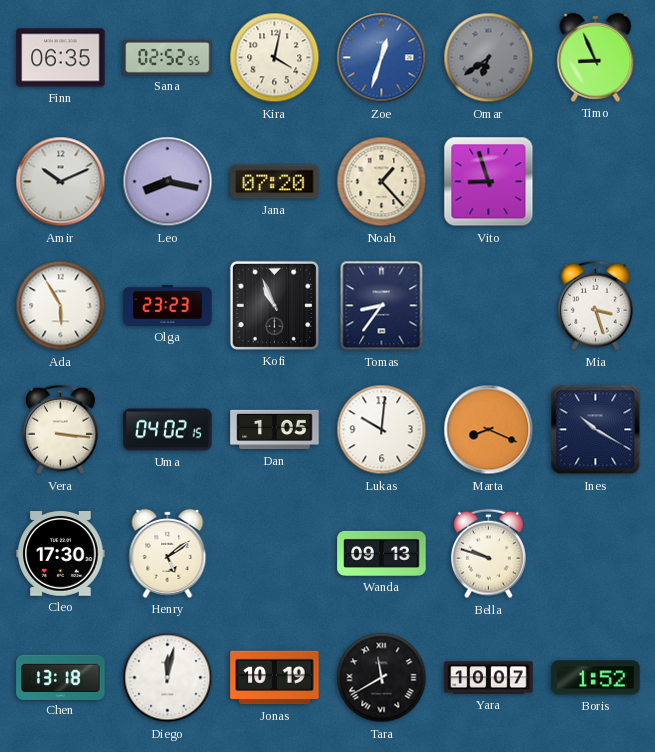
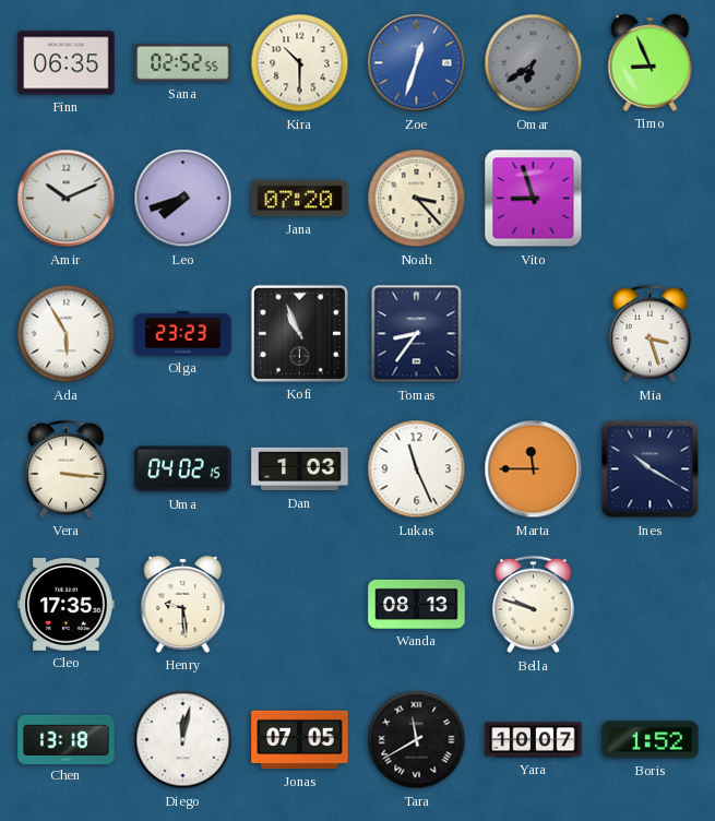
Kira: 4:02 -> 10:30
Leo: 8:17 -> 7:42
Noah: 1:23 -> 3:23
Dan: 1:05 -> 1:03
Lukas: 10:01 -> 11:26
Marta: 8:19 -> 11:45
Cleo: 17:30 -> 17:35
Henry: 5:09 -> 9:29
Wanda: 09:13 -> 08:13
Jonas: 10:19 -> 07:05
